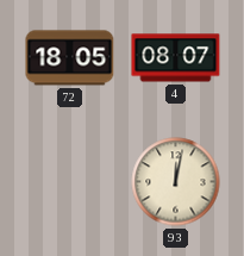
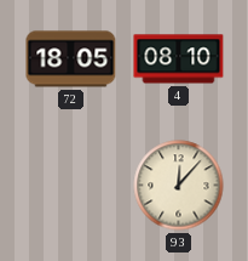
4: 08:07 -> 08:10
93: 12:02 -> 12:07
